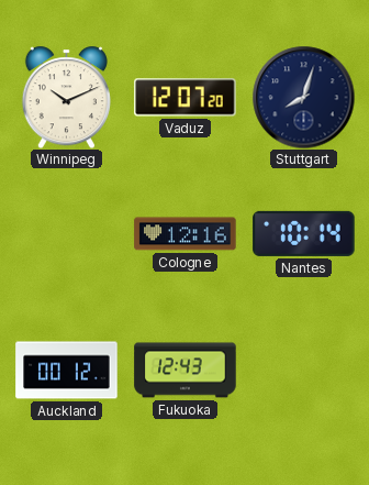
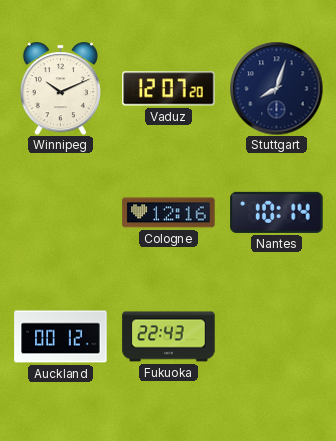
Fukuoka: 12:43 -> 22:43
